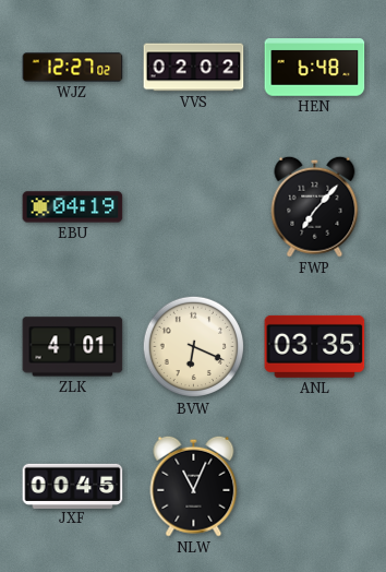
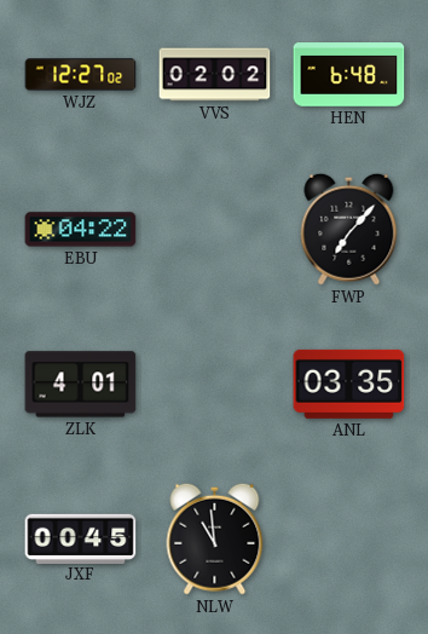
EBU: 04:19 -> 04:22
BVW: 6:19 -> none
NLW: 11:04 -> 10:59
